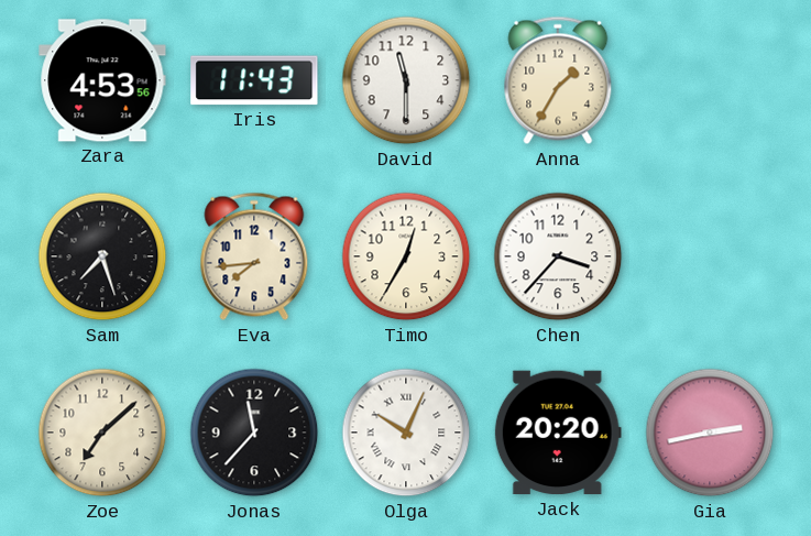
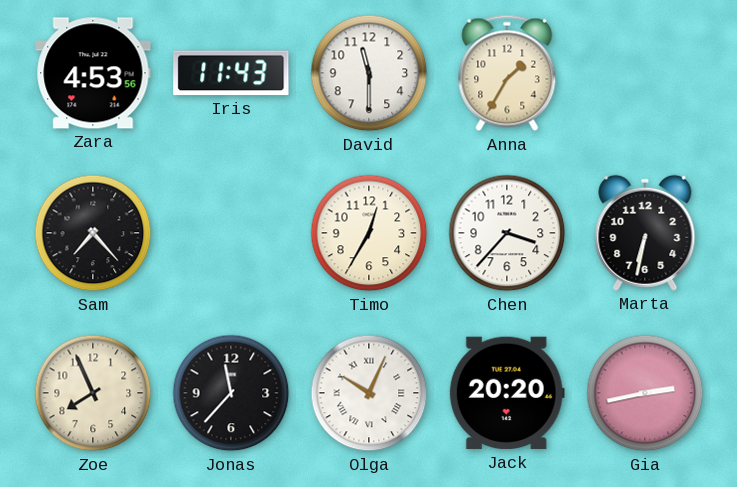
Sam: 7:27 -> 7:23
Eva: 7:44 -> none
Marta: none -> 6:32
Zoe: 7:08 -> 7:56
